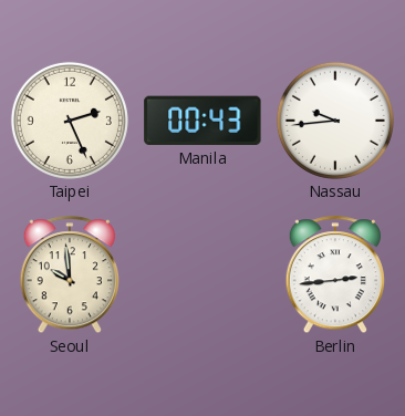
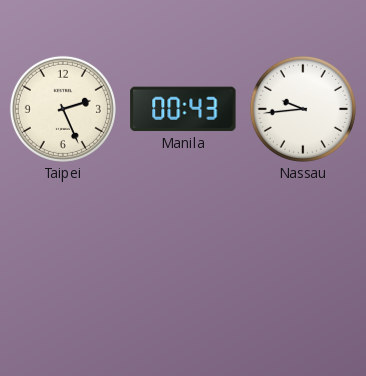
Seoul: 9:59 -> none
Berlin: 2:44 -> none
